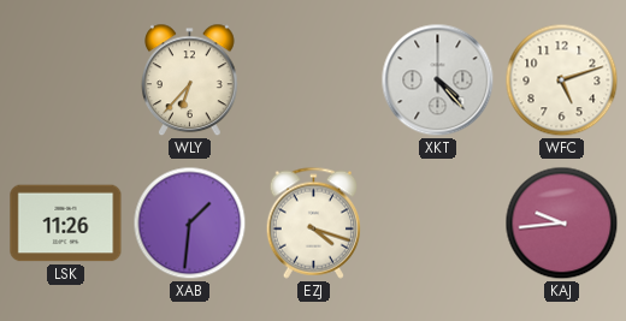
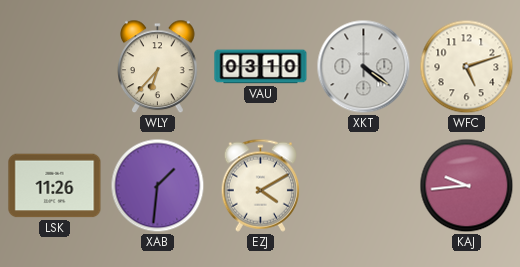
VAU: none -> 03:10
XKT: 4:23 -> 4:21
EZJ: 4:18 -> 4:10
